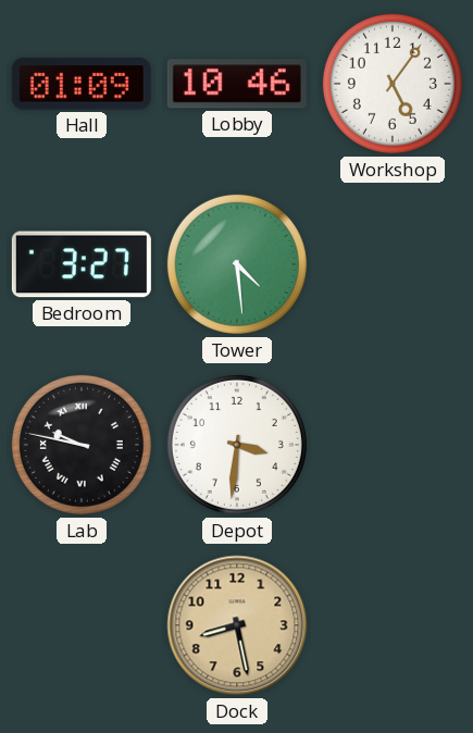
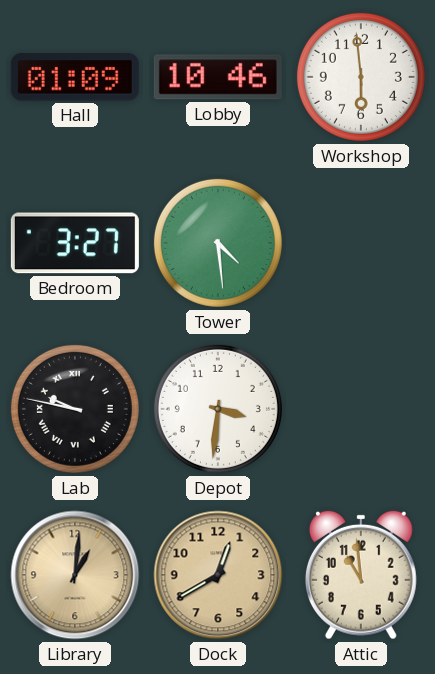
Workshop: 5:06 -> 5:59
Library: none -> 1:01
Dock: 8:28 -> 12:40
Attic: none -> 10:59
